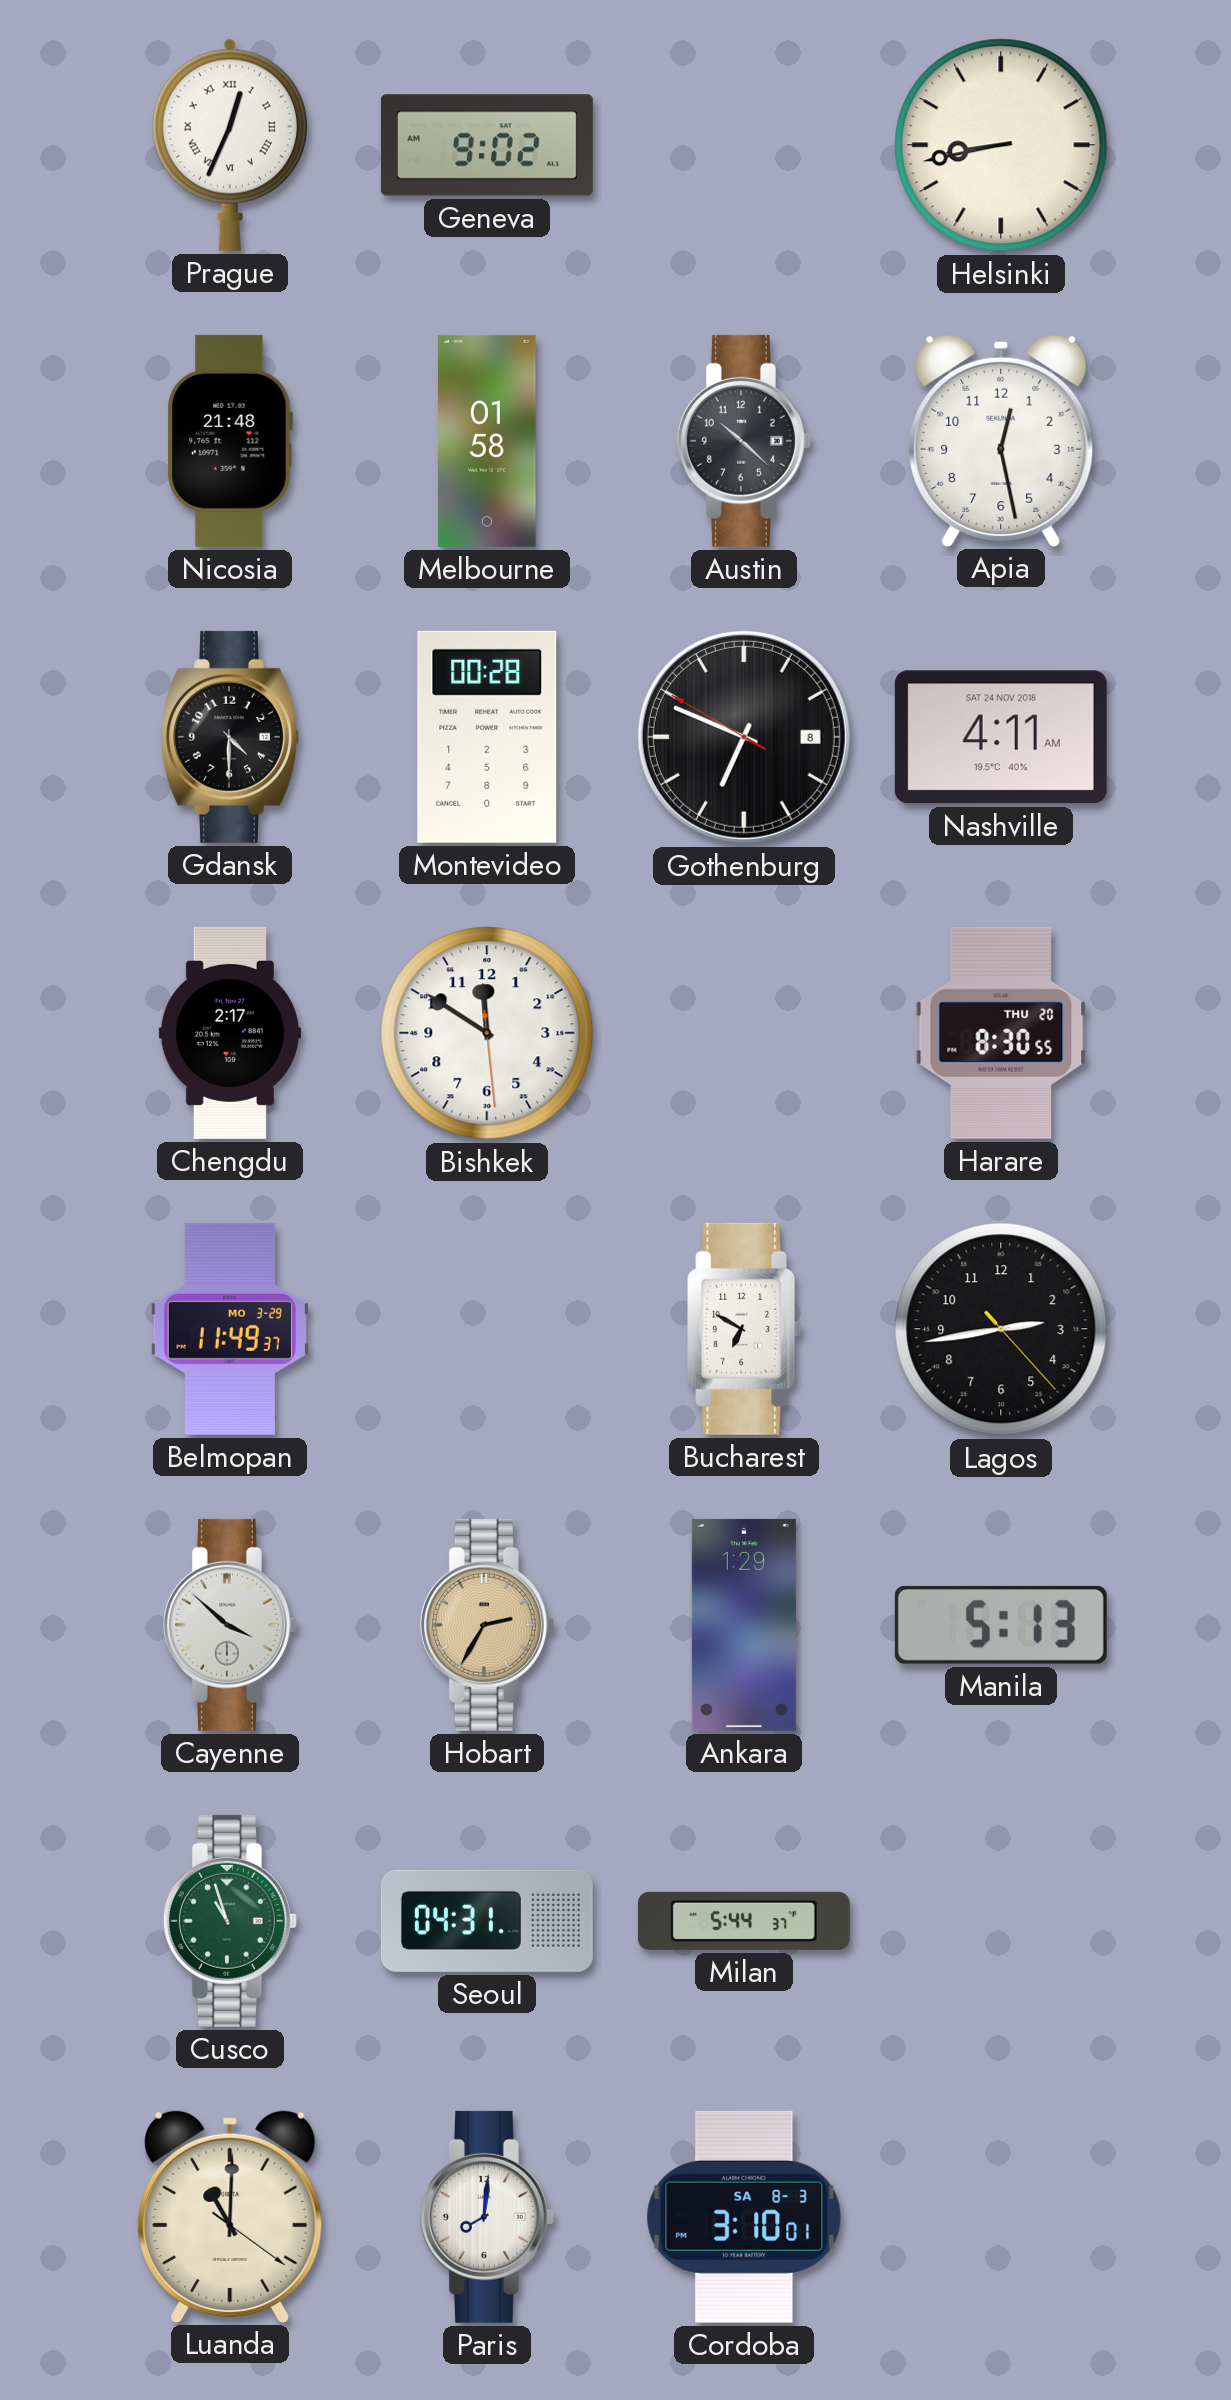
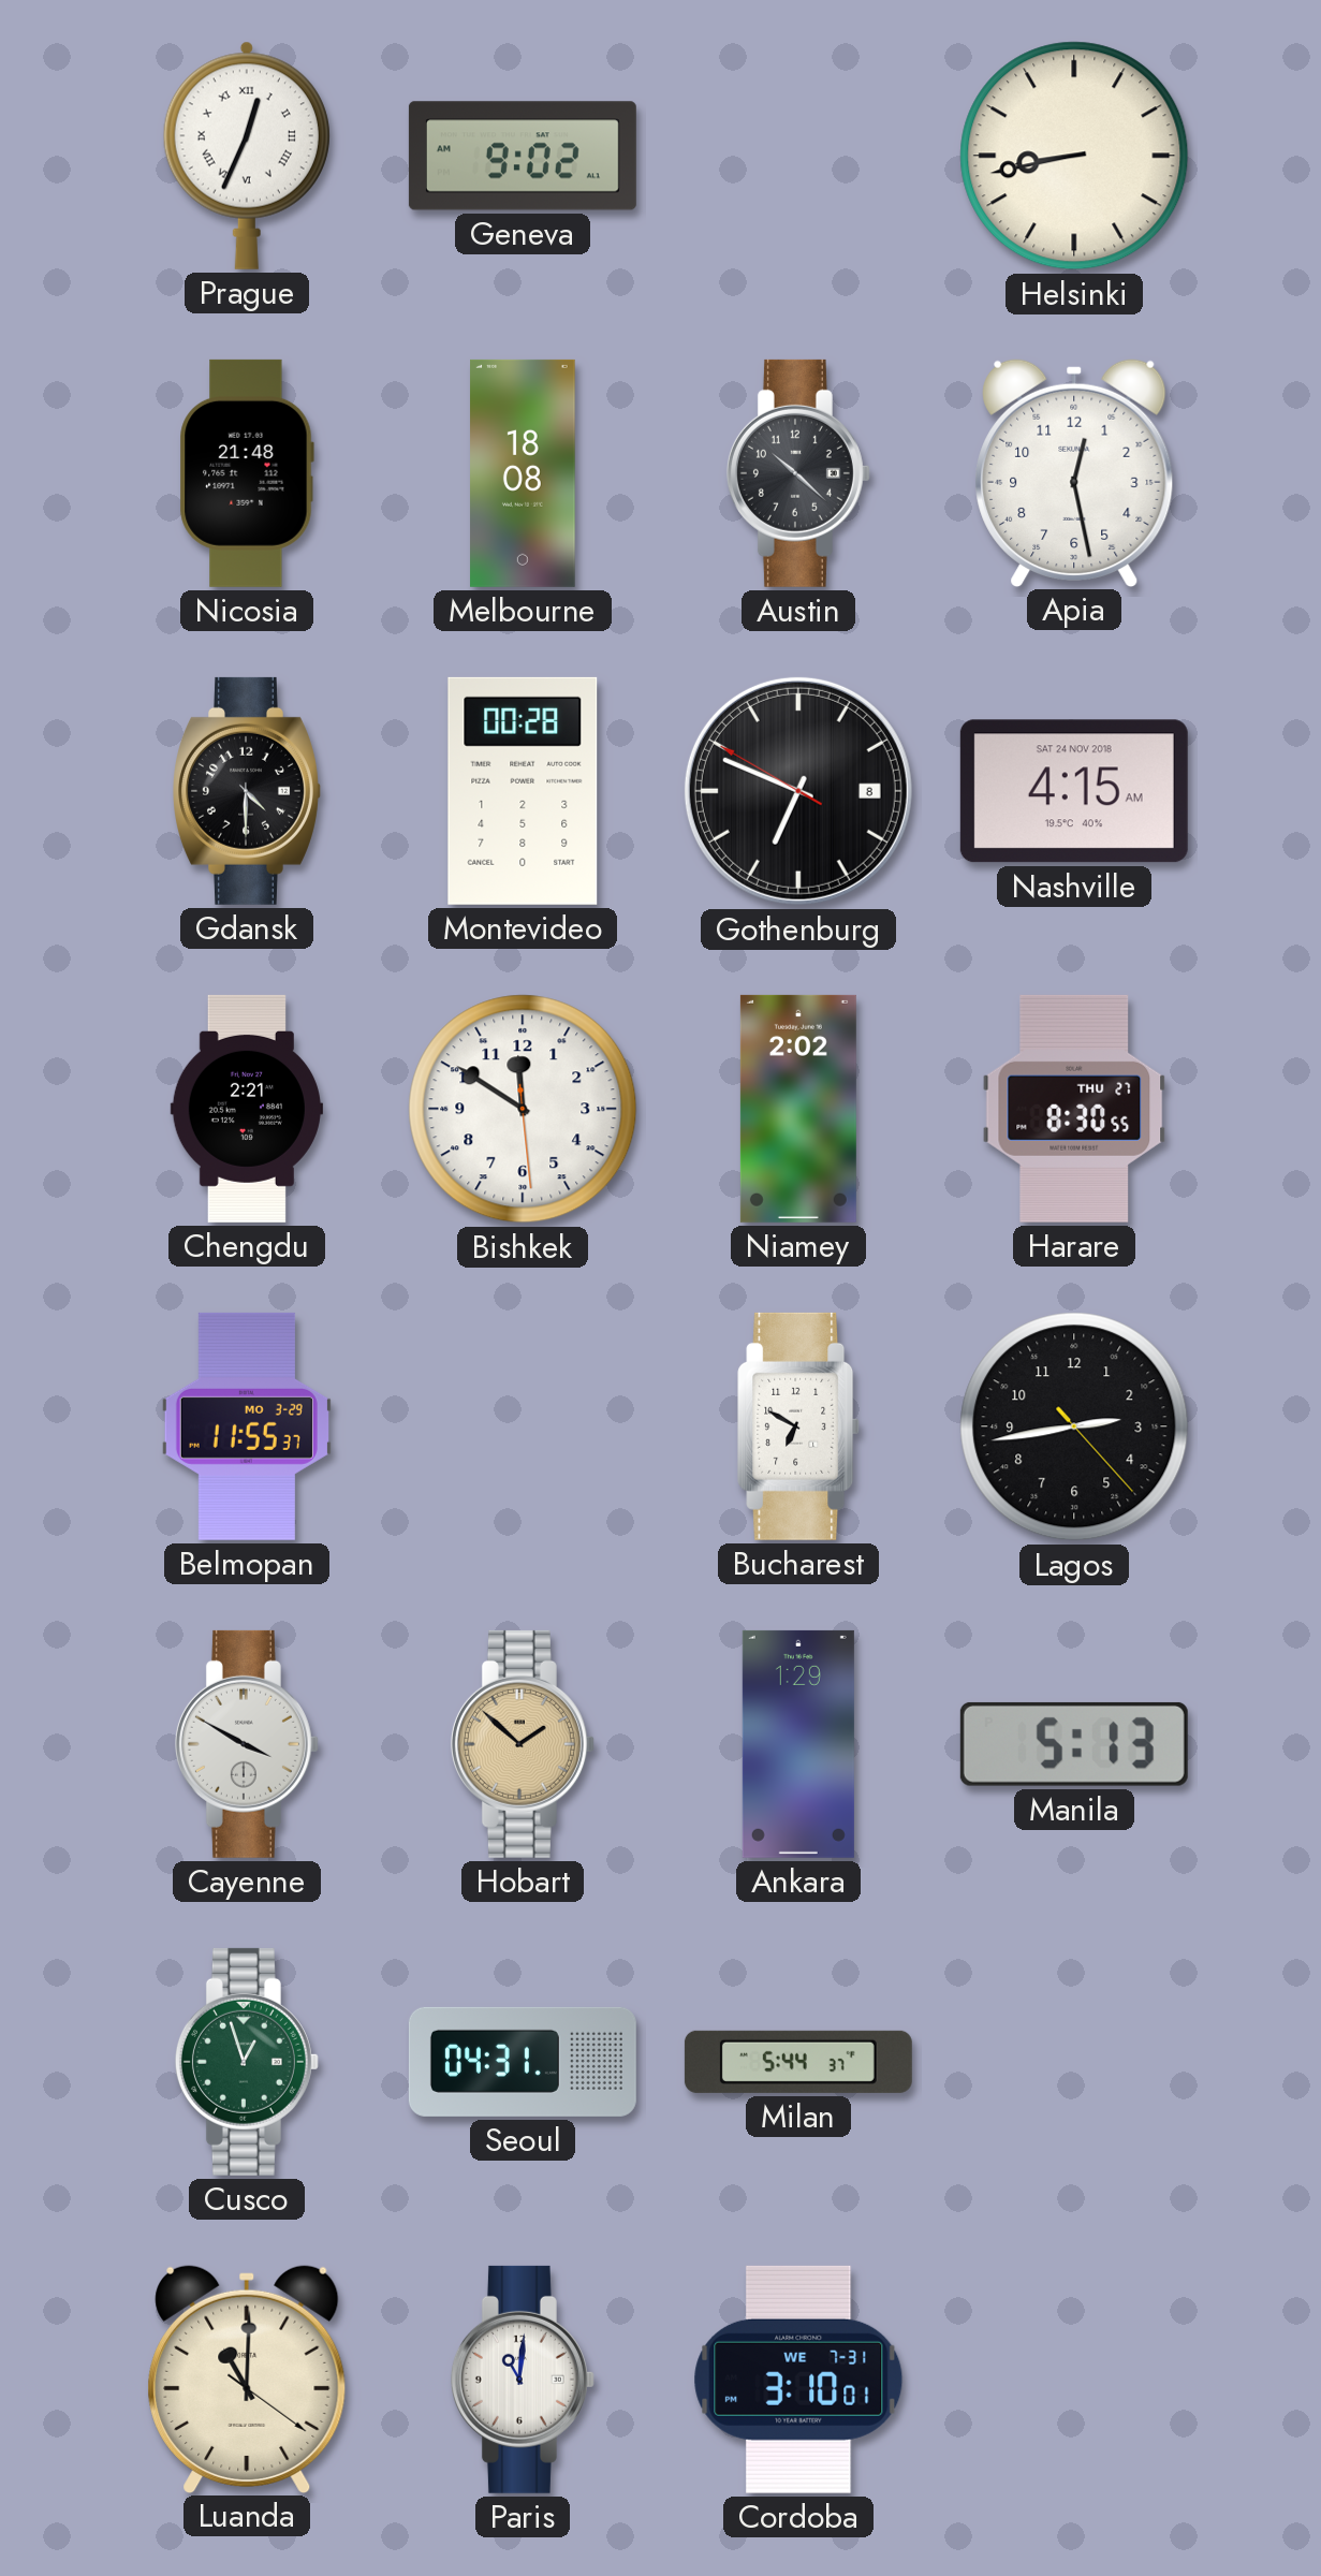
Melbourne: 01:58 -> 18:08
Nashville: 4:11 -> 4:15
Chengdu: 2:17 -> 2:21
Niamey: none -> 2:02
Harare date: THU 20 -> THU 27
Belmopan: 11:49 -> 11:55
Cayenne: 3:52 -> 3:50
Hobart: 2:35 -> 1:52
Cusco: 10:57 -> 12:57
Paris: 8:01 -> 11:01
Cordoba date: SA 8-3 -> WE 7-31
